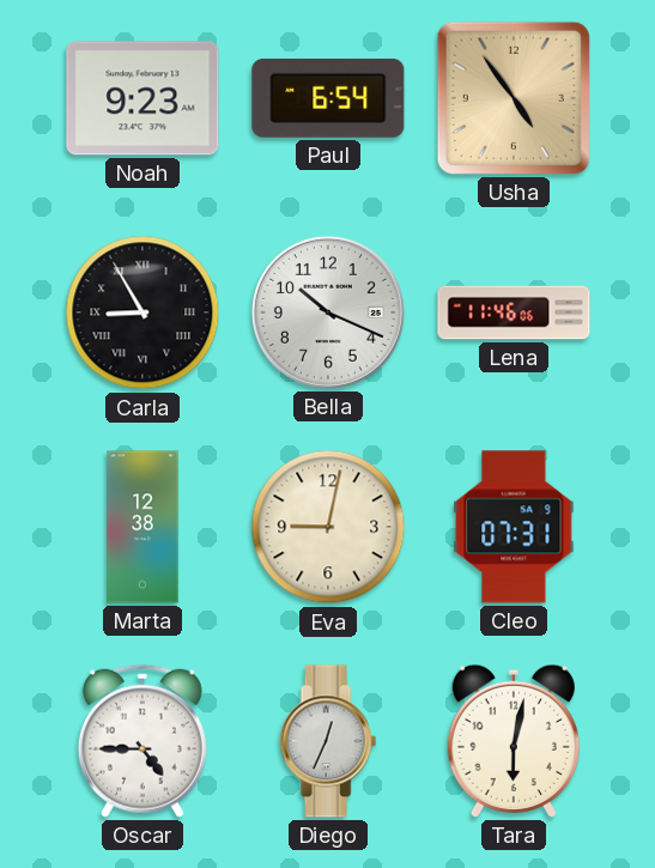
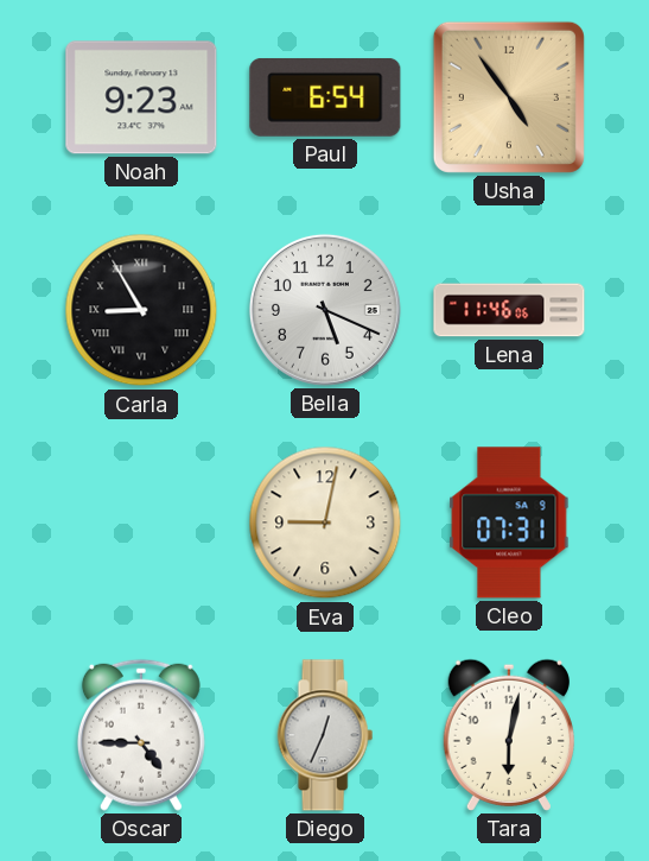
Bella: 10:19 -> 5:19
Marta: 12:38 -> none
